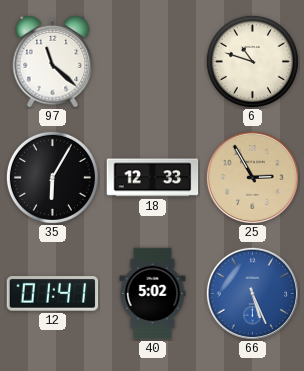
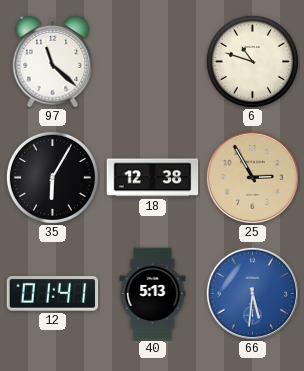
18: 12:33 -> 12:38
40: 5:02 -> 5:13
66: 5:26 -> 5:31
